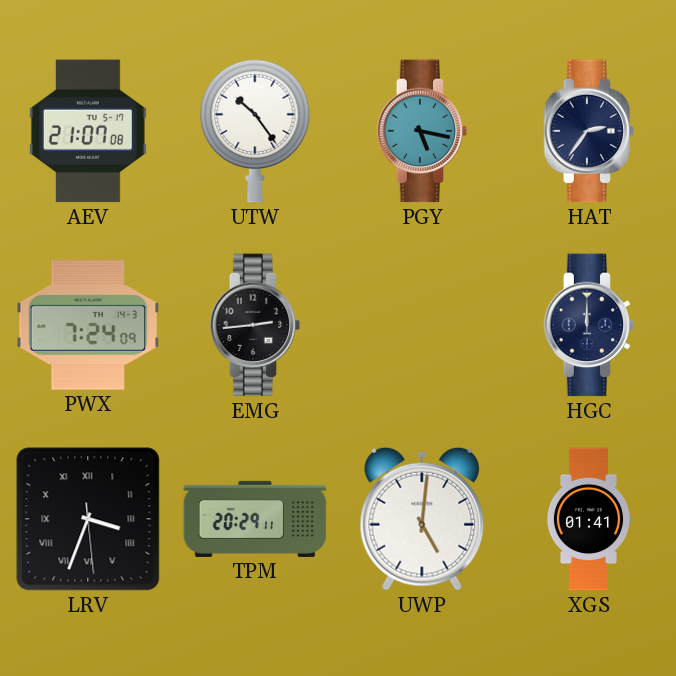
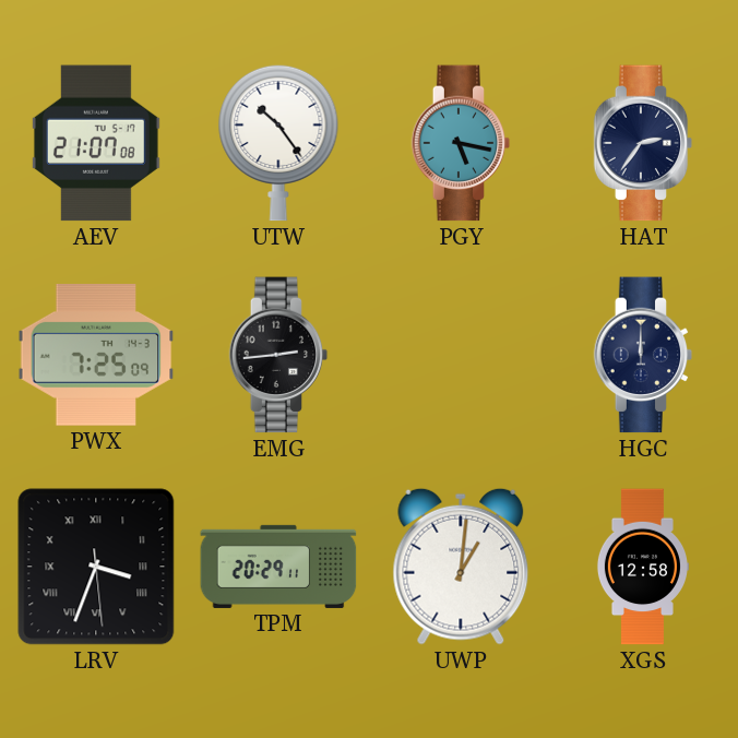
PWX: 7:24 -> 7:25
UWP: 5:01 -> 1:01
XGS: 01:41 -> 12:58
